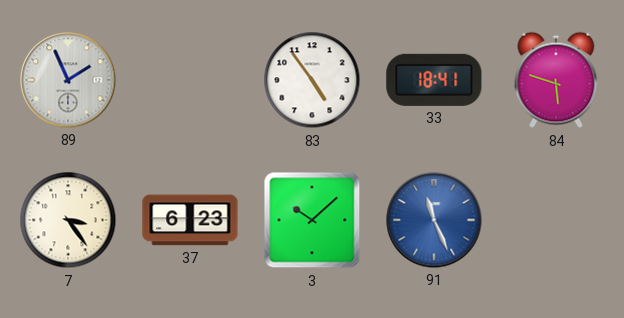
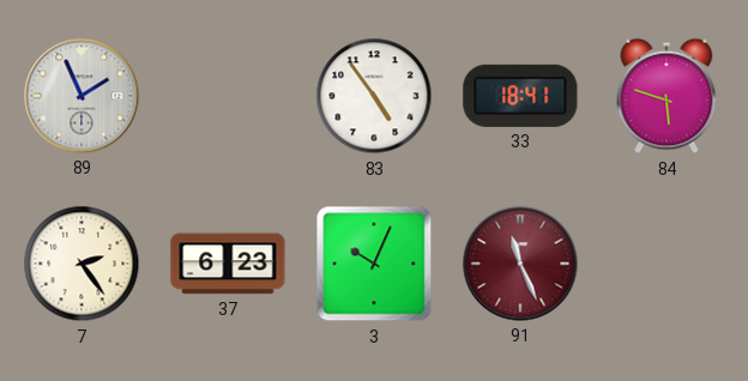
7: 3:24 -> 2:24
3: 10:08 -> 10:04
91 dial: blue -> burgundy
